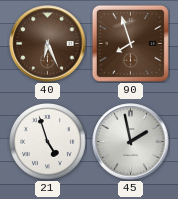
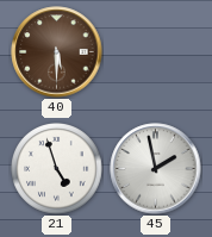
40: 6:26 -> 5:30
90: 7:57 -> none
